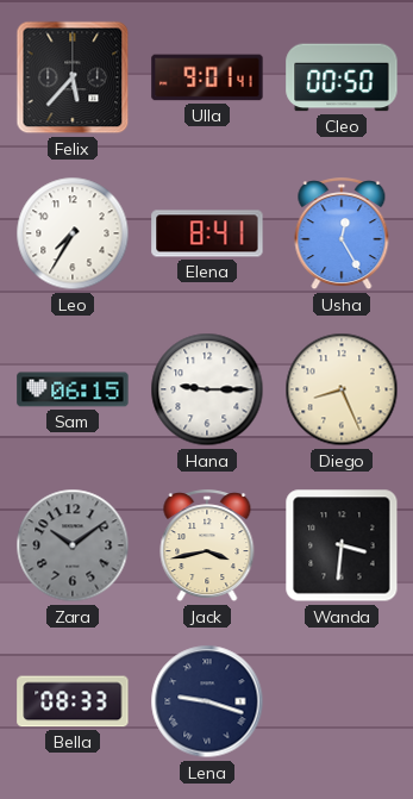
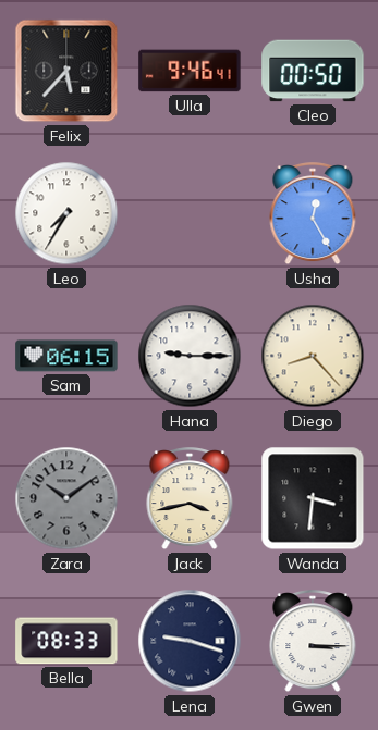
Ulla: 9:01 -> 9:46
Elena: 8:41 -> none
Diego: 8:26 -> 8:23
Gwen: none -> 3:15
